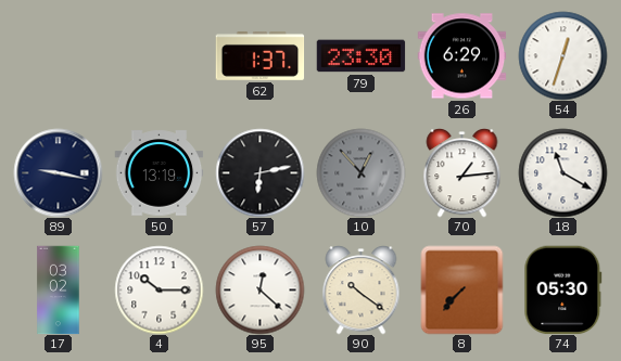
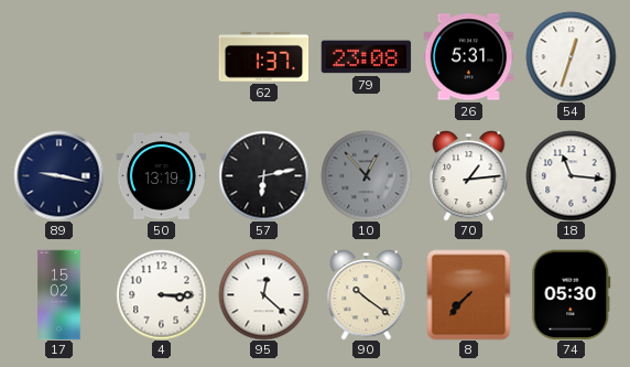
79: 23:30 -> 23:08
26: 6:29 -> 5:31
18: 11:20 -> 11:16
17: 03:02 -> 15:02
4: 10:15 -> 3:15
